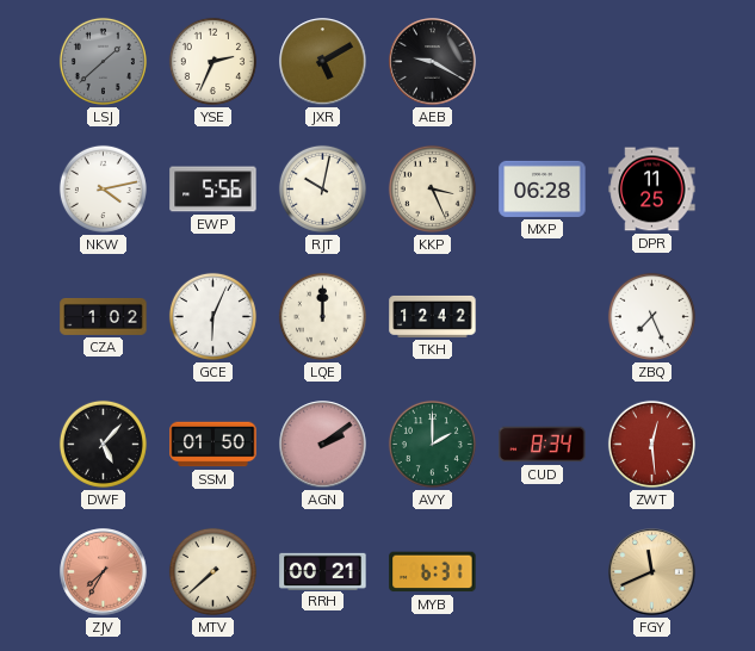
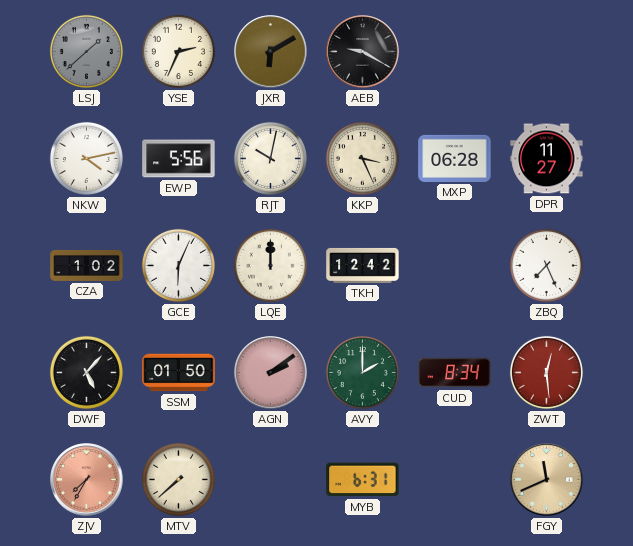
JXR: 5:10 -> 6:10
DPR: 11:25 -> 11:27
RRH: 00:21 -> none
